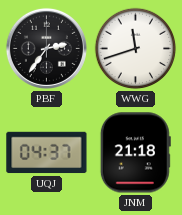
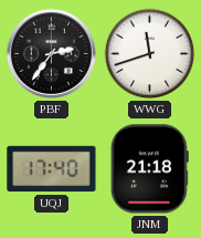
UQJ: 04:37 -> 17:40
